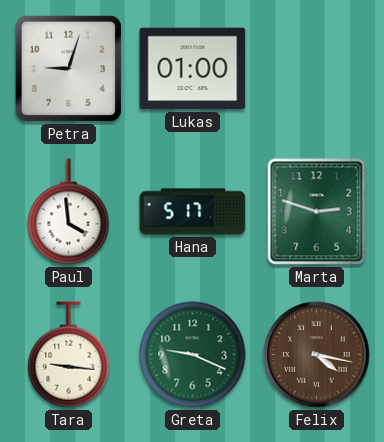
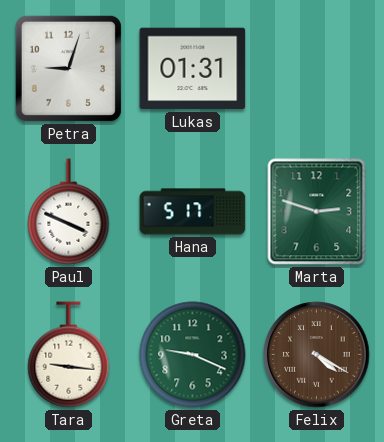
Lukas: 01:00 -> 01:31
Paul: 3:59 -> 3:49
Felix: 4:17 -> 4:20
